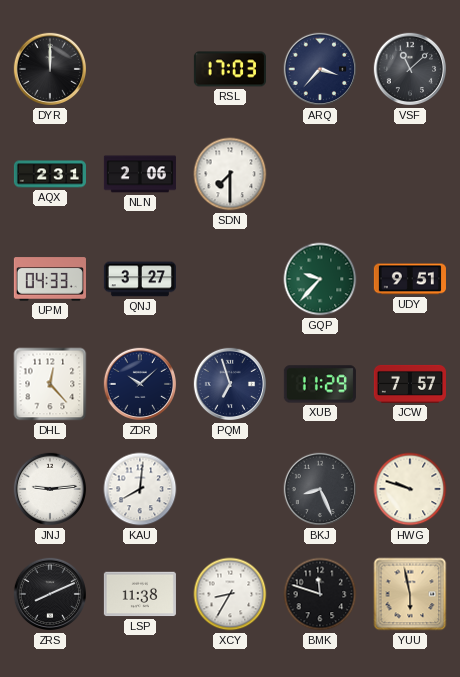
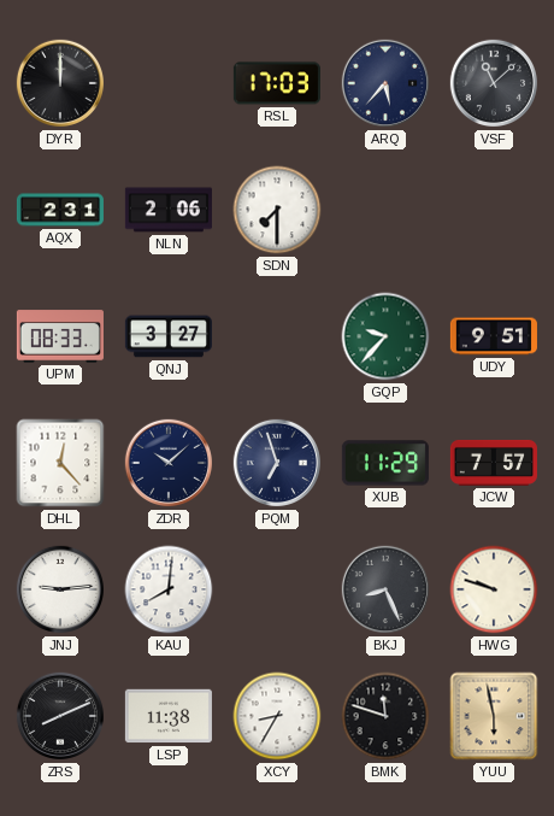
ARQ: 3:37 -> 5:37
UPM: 04:33 -> 08:33
